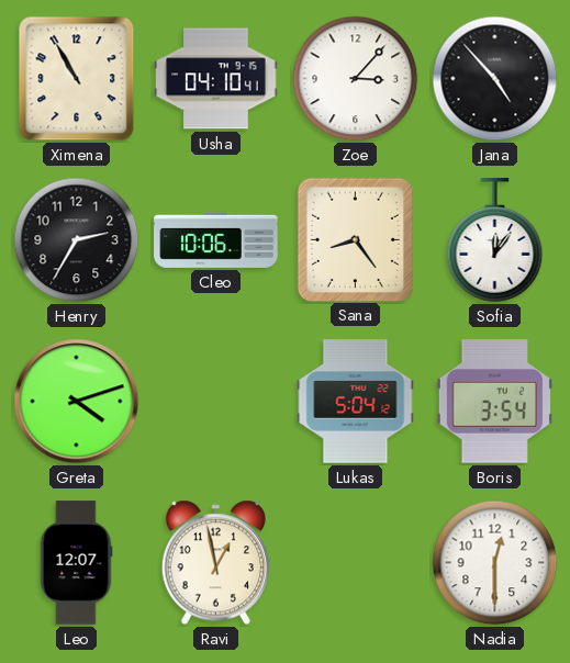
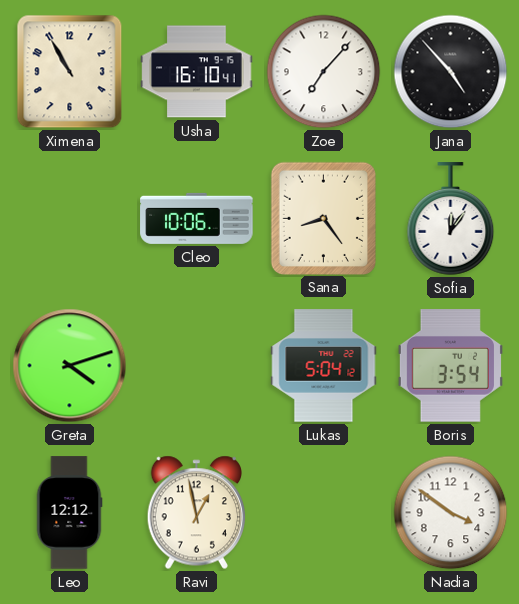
Usha: 04:10 -> 16:10
Zoe: 3:07 -> 7:07
Henry: 2:35 -> none
Leo: 12:07 -> 12:12
Nadia: 12:30 -> 3:51
